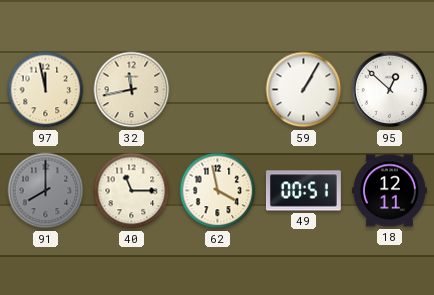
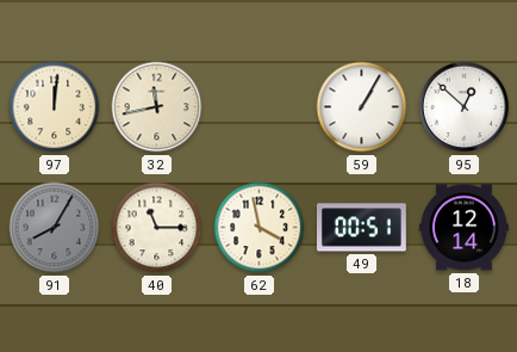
97: 11:58 -> 12:01
91: 8:00 -> 8:05
18: 12:11 -> 12:14
